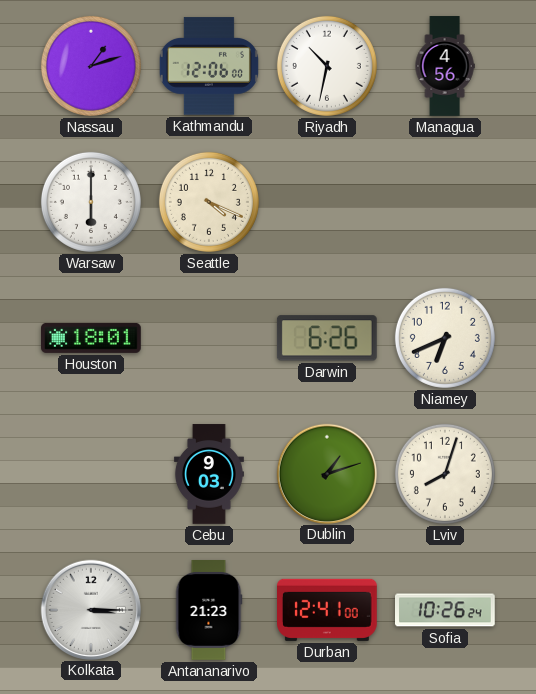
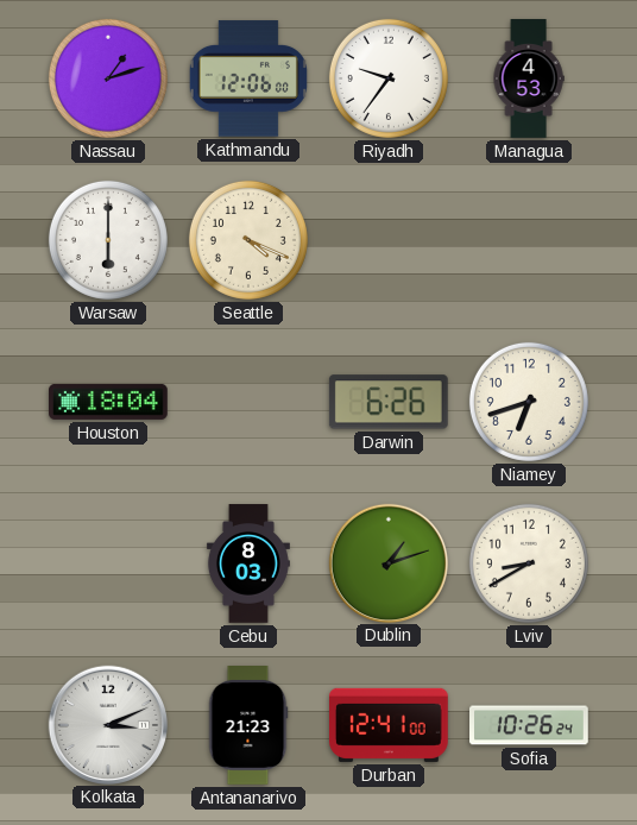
Riyadh: 10:32 -> 9:36
Managua: 4:56 -> 4:53
Houston: 18:01 -> 18:04
Niamey: 6:41 -> 6:42
Cebu: 9:03 -> 8:03
Lviv: 8:03 -> 8:40
Kolkata: 3:15 -> 3:11
